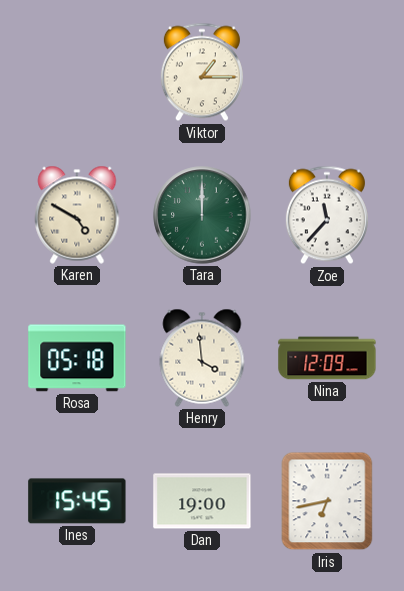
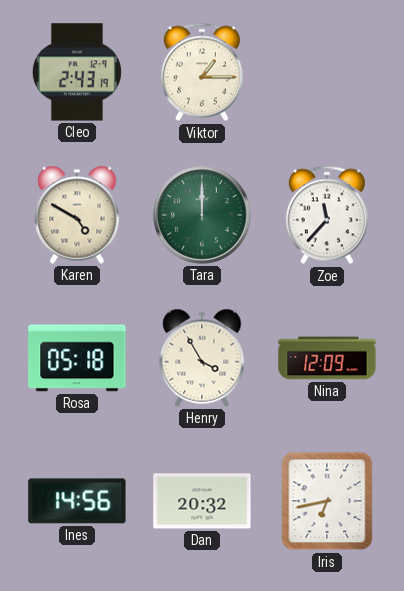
Cleo: none -> 2:43
Henry: 3:59 -> 3:55
Ines: 15:45 -> 14:56
Dan: 19:00 -> 20:32
